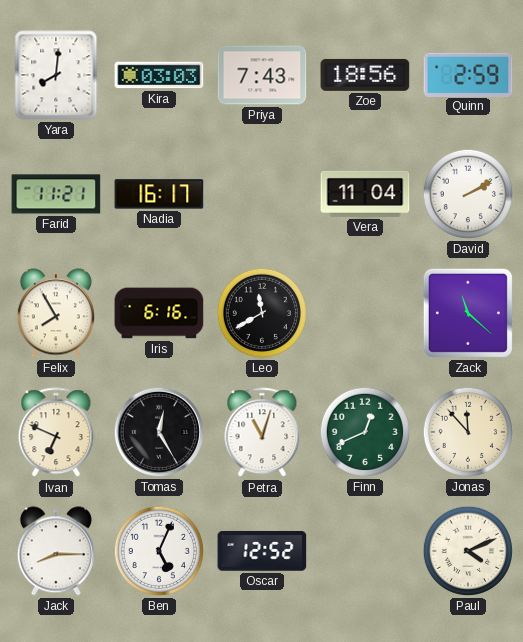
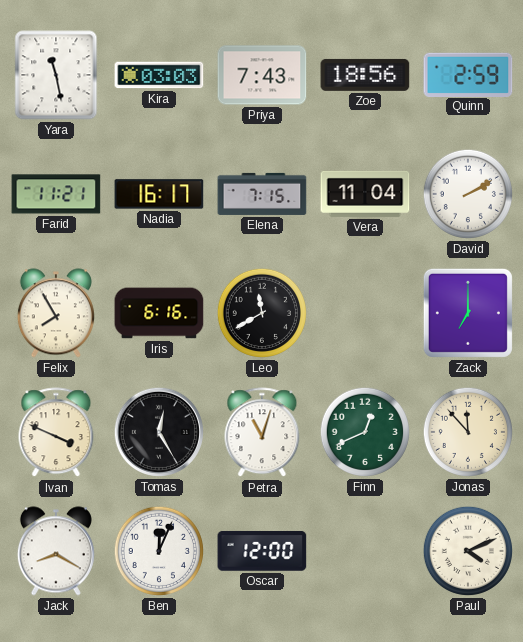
Yara: 8:01 -> 11:28
Elena: none -> 7:15
Zack: 11:22 -> 7:00
Ivan: 6:49 -> 3:49
Jack: 8:15 -> 8:20
Ben: 5:04 -> 12:04
Oscar: 12:52 -> 12:00
